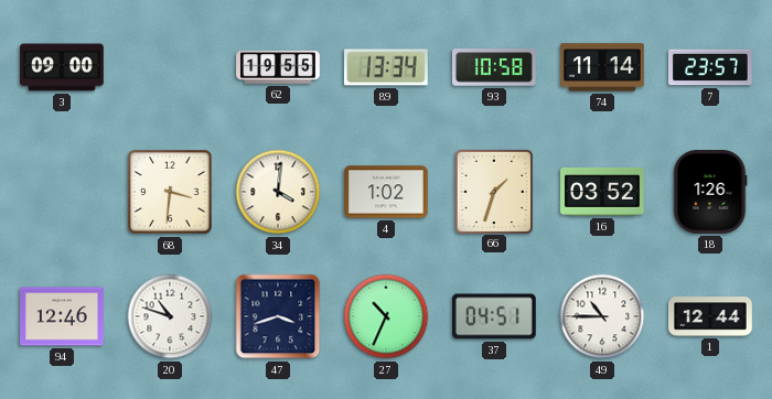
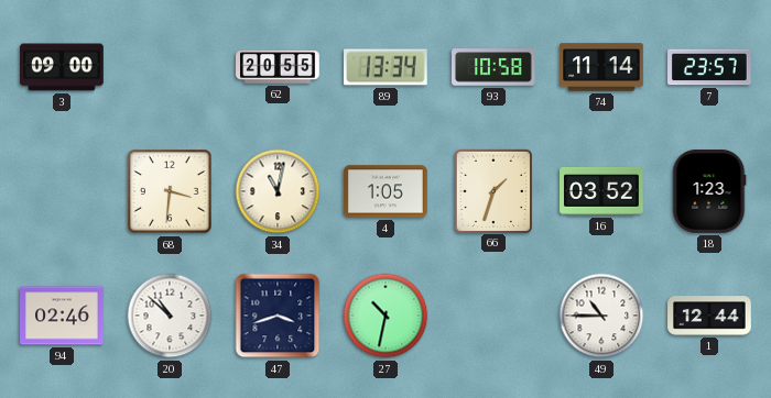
62: 19:55 -> 20:55
34: 4:01 -> 11:02
4: 1:02 -> 1:05
18: 1:26 -> 1:23
94: 12:46 -> 02:46
20: 10:48 -> 10:52
27: 10:34 -> 10:32
37: 04:51 -> none
